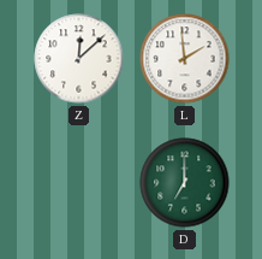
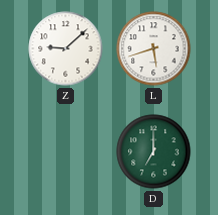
Z: 12:08 -> 9:08
L: 1:59 -> 5:42
